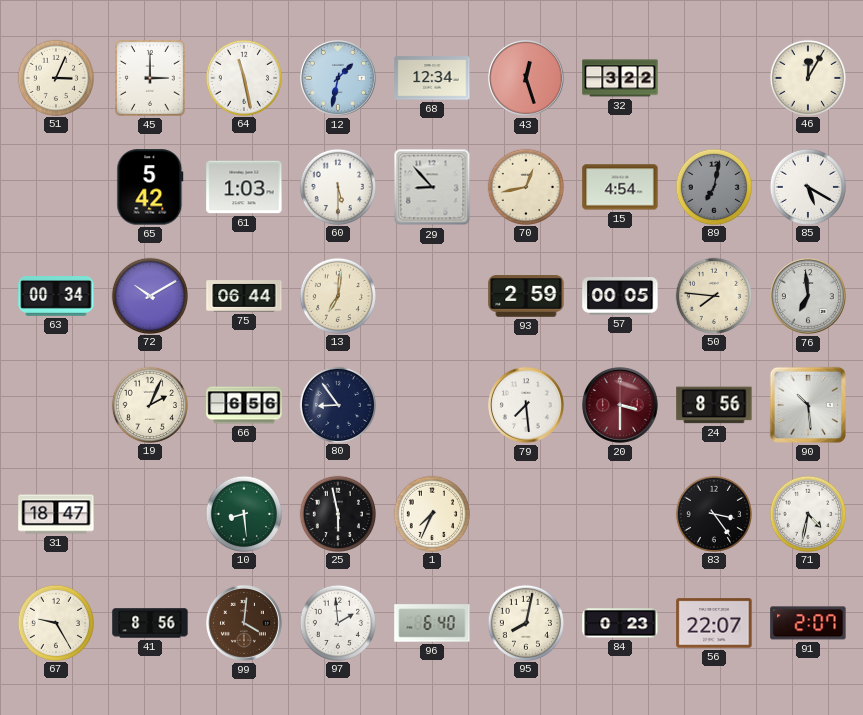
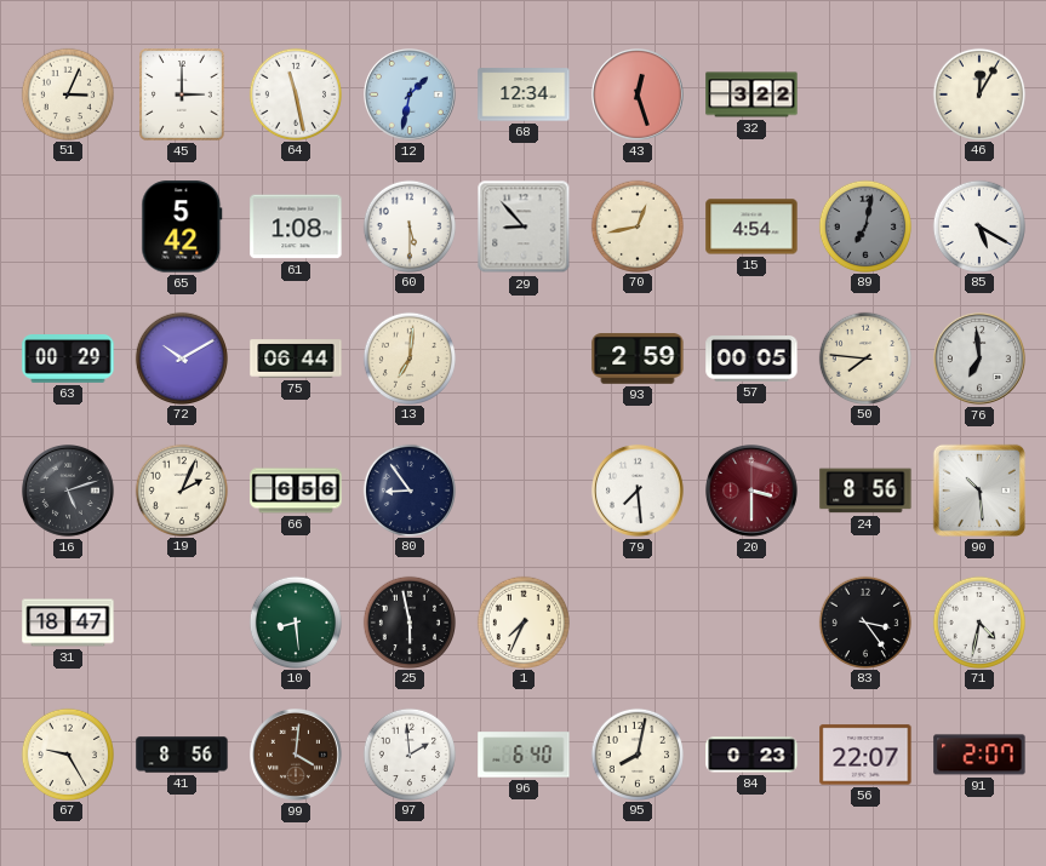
61: 1:03 -> 1:08
63: 00:34 -> 00:29
16: none -> 5:12
